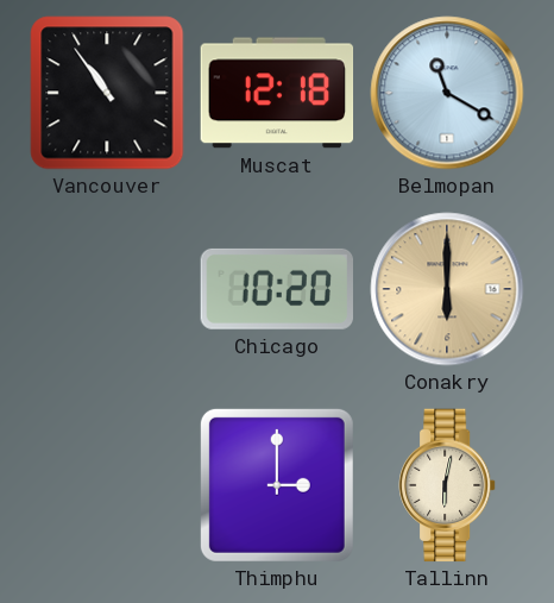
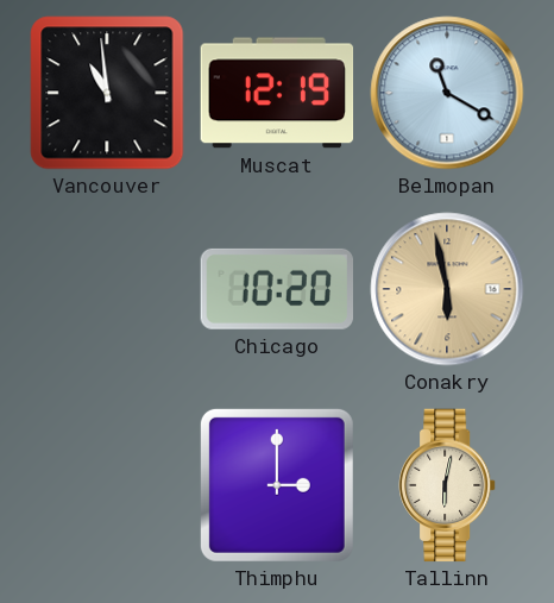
Vancouver: 10:54 -> 10:59
Muscat: 12:18 -> 12:19
Conakry: 6:00 -> 5:58
